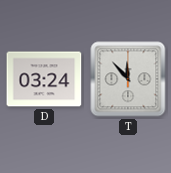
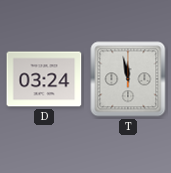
T: 11:53 -> 11:58
